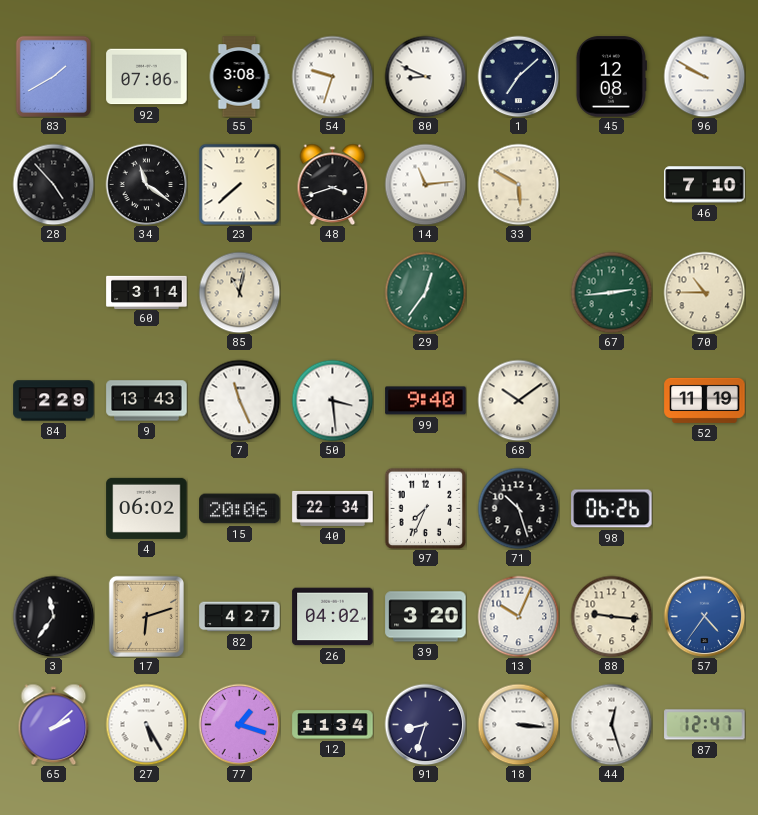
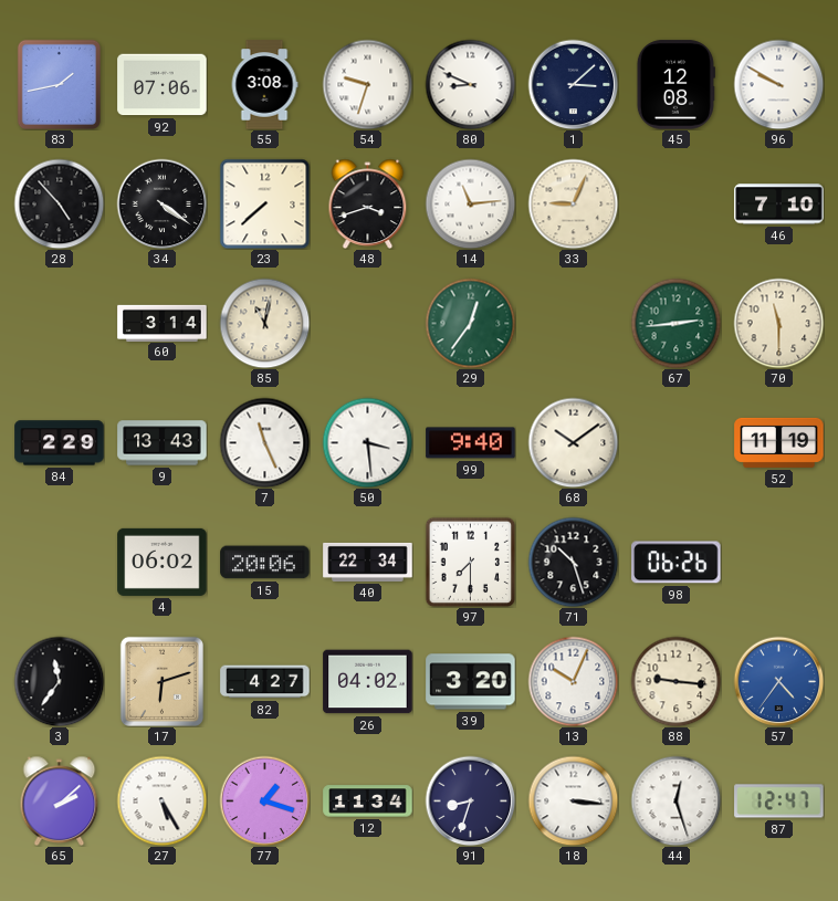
83: 1:40 -> 1:43
1: 7:08 -> 3:08
34: 11:21 -> 4:21
33: 5:50 -> 9:04
70: 10:45 -> 11:30
97: 7:34 -> 7:30
